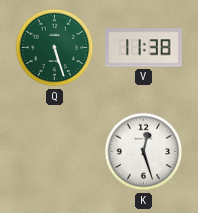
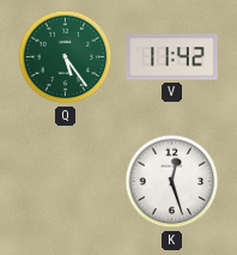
Q: 5:27 -> 5:24
V: 11:38 -> 11:42
